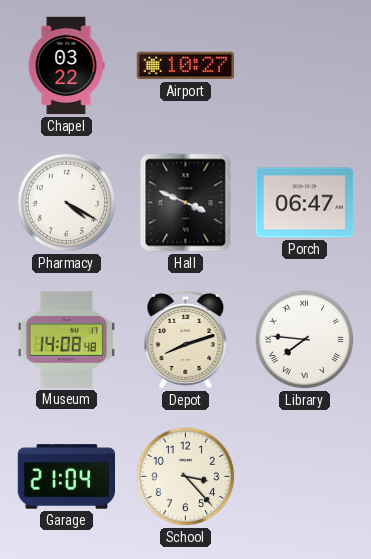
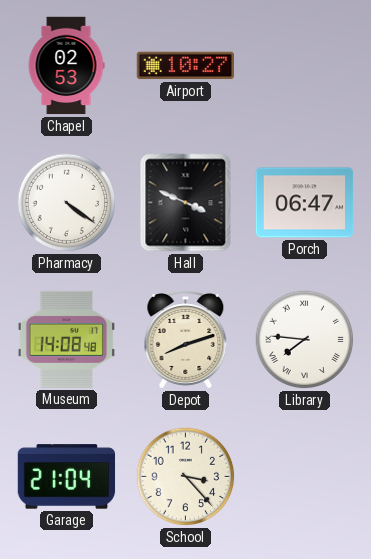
Chapel: 03:22 -> 02:53
Pharmacy: 4:20 -> 4:21
